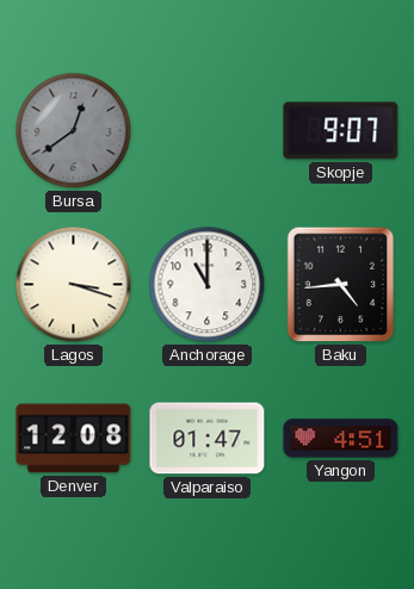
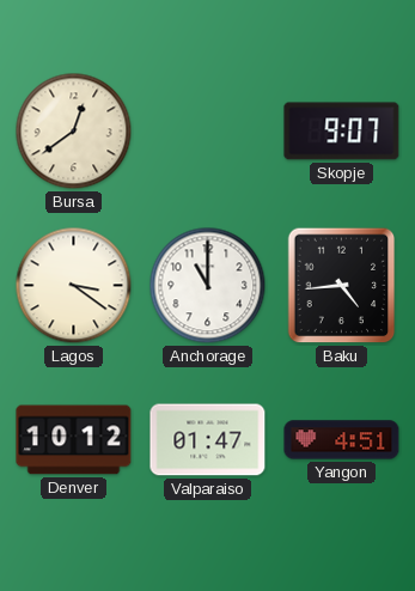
Bursa dial: grey -> cream
Lagos: 3:18 -> 3:21
Denver: 12:08 -> 10:12
